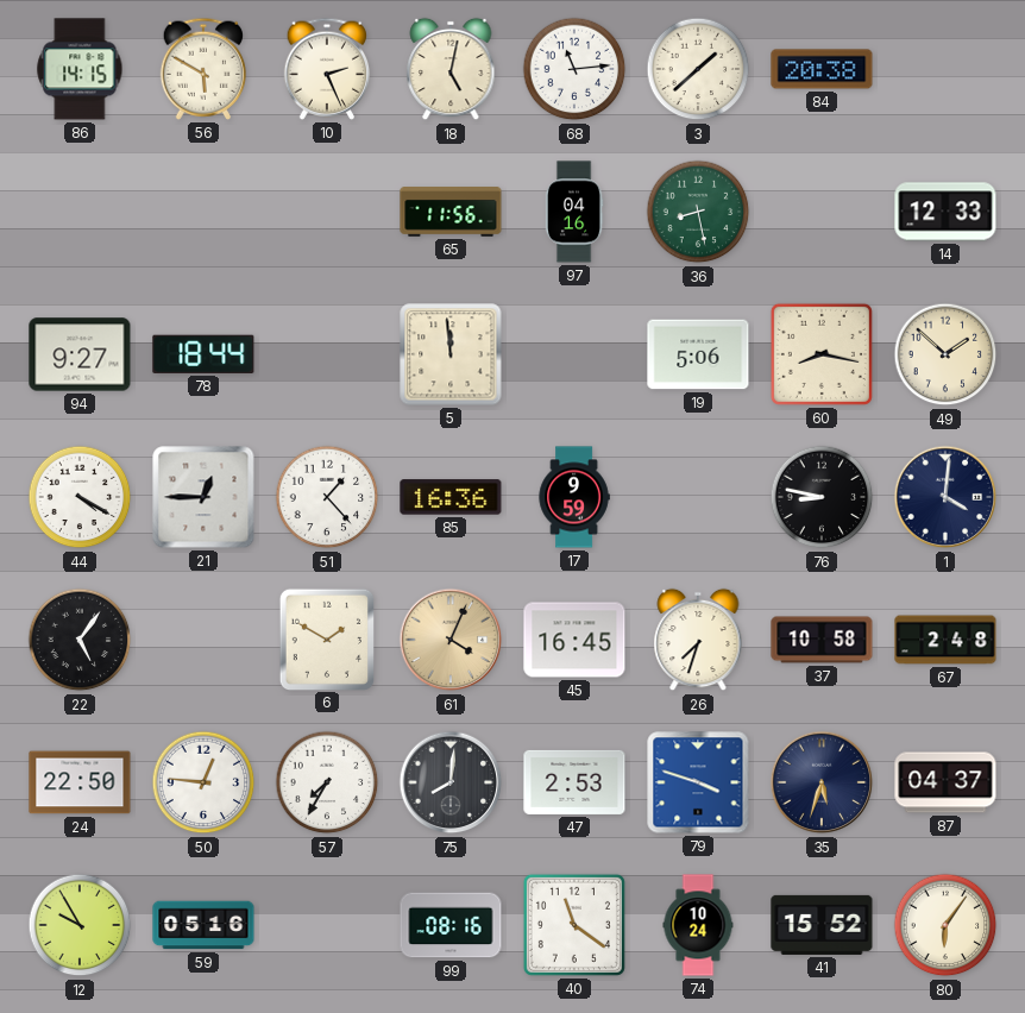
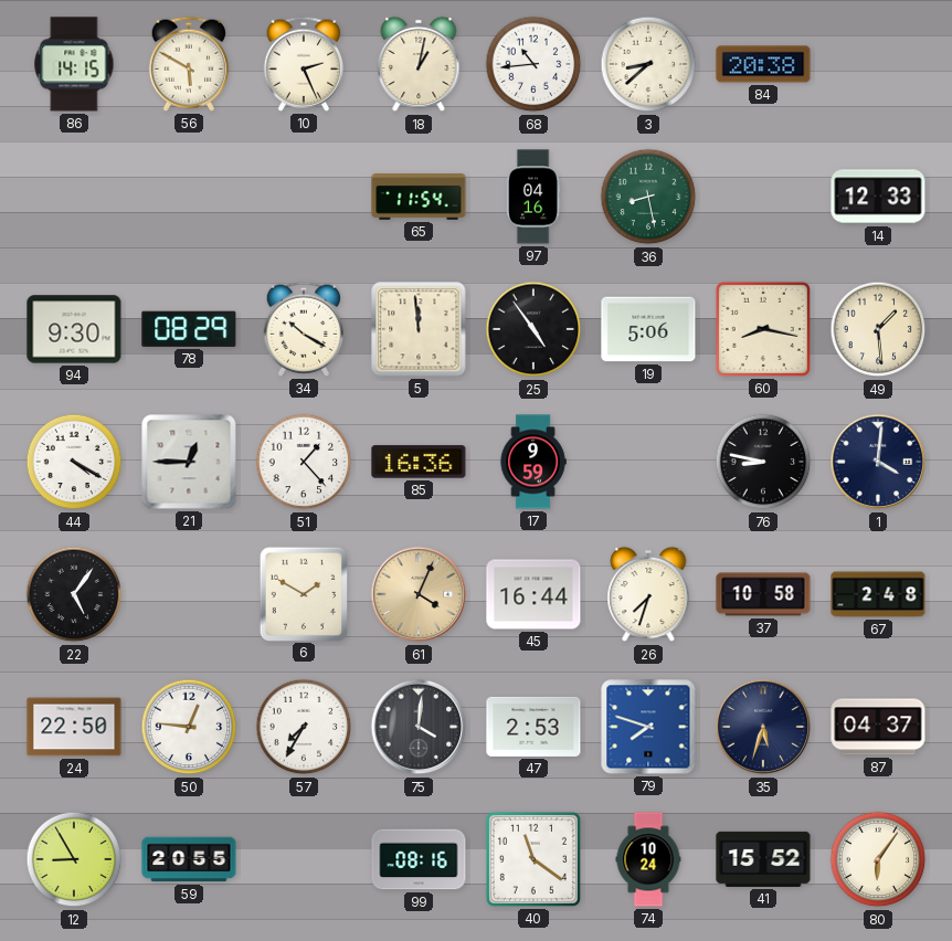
18: 5:02 -> 1:02
68: 11:14 -> 10:44
3: 1:38 -> 8:38
65: 11:56 -> 11:54
94: 9:27 -> 9:30
78: 18:44 -> 08:29
34: none -> 10:20
25: none -> 4:54
49: 1:52 -> 1:29
45: 16:45 -> 16:44
75: 8:01 -> 4:01
79: 3:48 -> 7:48
12: 9:55 -> 8:55
59: 05:16 -> 20:55
